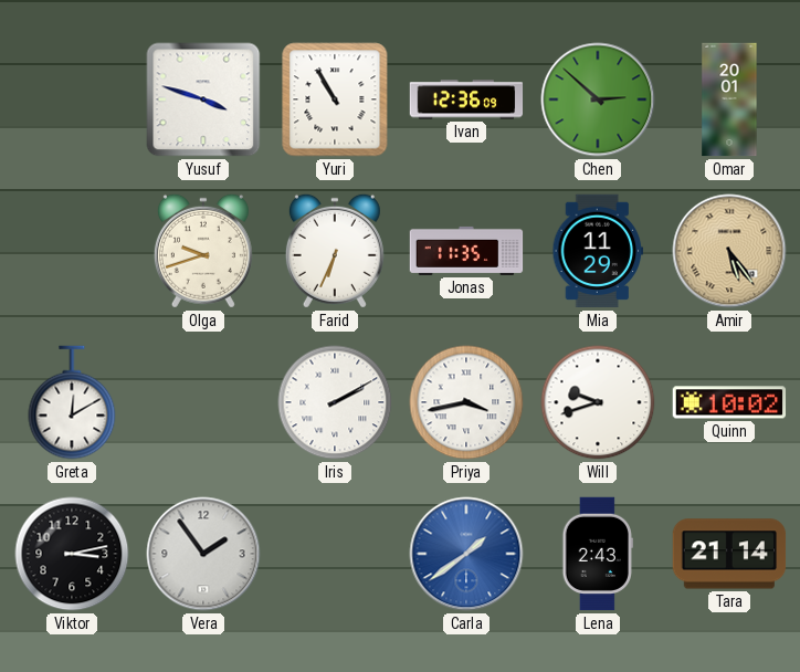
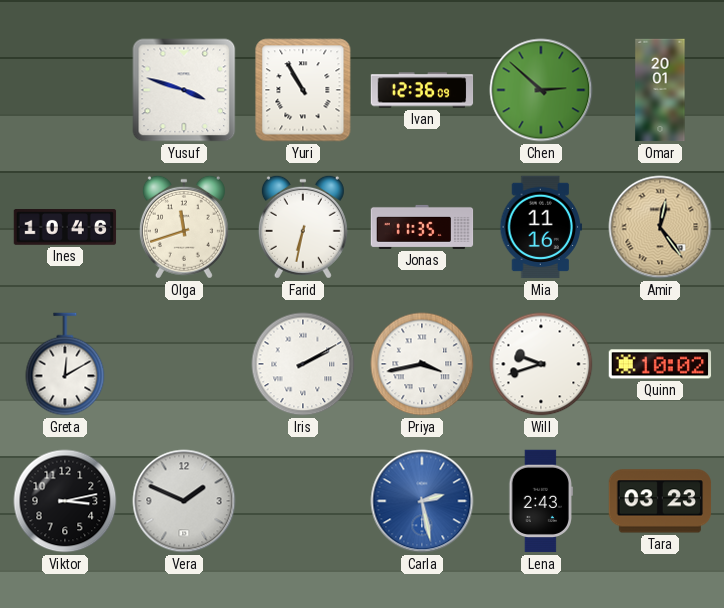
Ines: none -> 10:46
Olga: 9:42 -> 11:42
Farid: 6:34 -> 6:32
Mia: 11:29 -> 11:16
Amir: 5:24 -> 12:24
Vera: 1:54 -> 1:49
Carla: 1:39 -> 2:28
Tara: 21:14 -> 03:23
